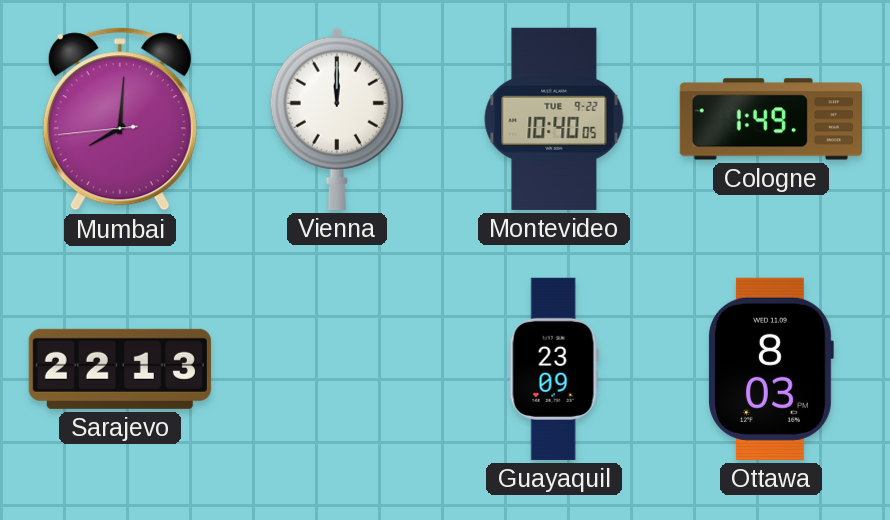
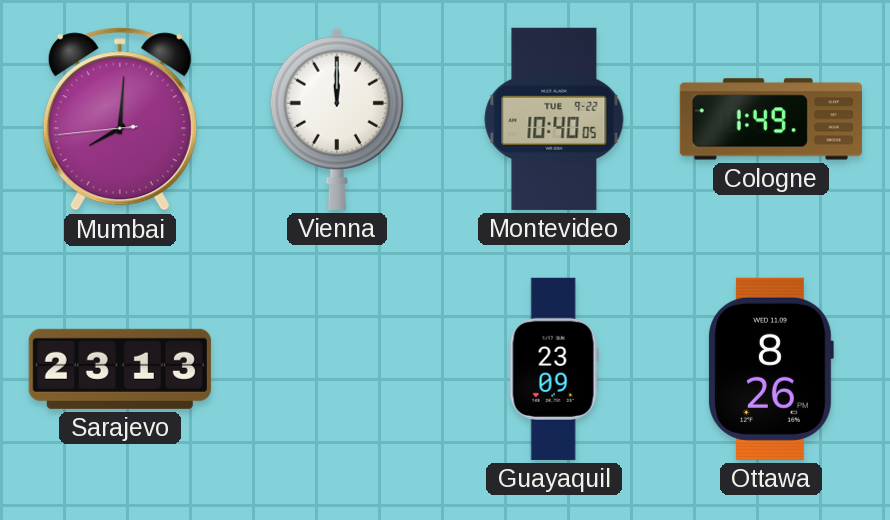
Sarajevo: 22:13 -> 23:13
Ottawa: 8:03 -> 8:26
